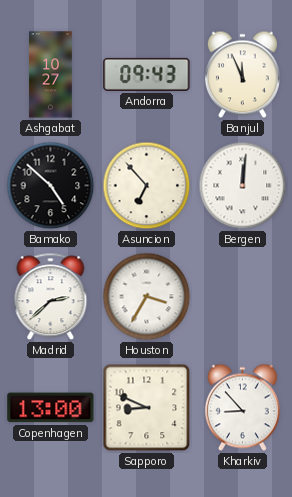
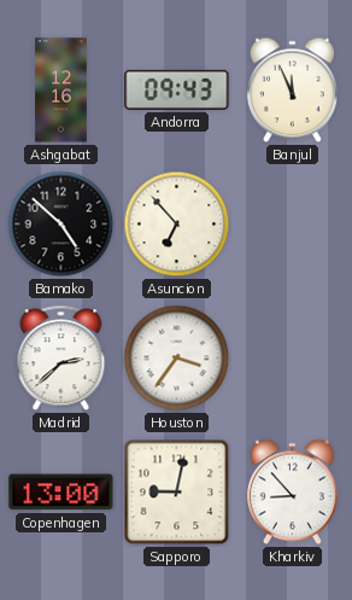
Ashgabat: 10:27 -> 12:16
Bergen: 12:01 -> none
Houston: 3:35 -> 3:36
Sapporo: 8:49 -> 9:02
